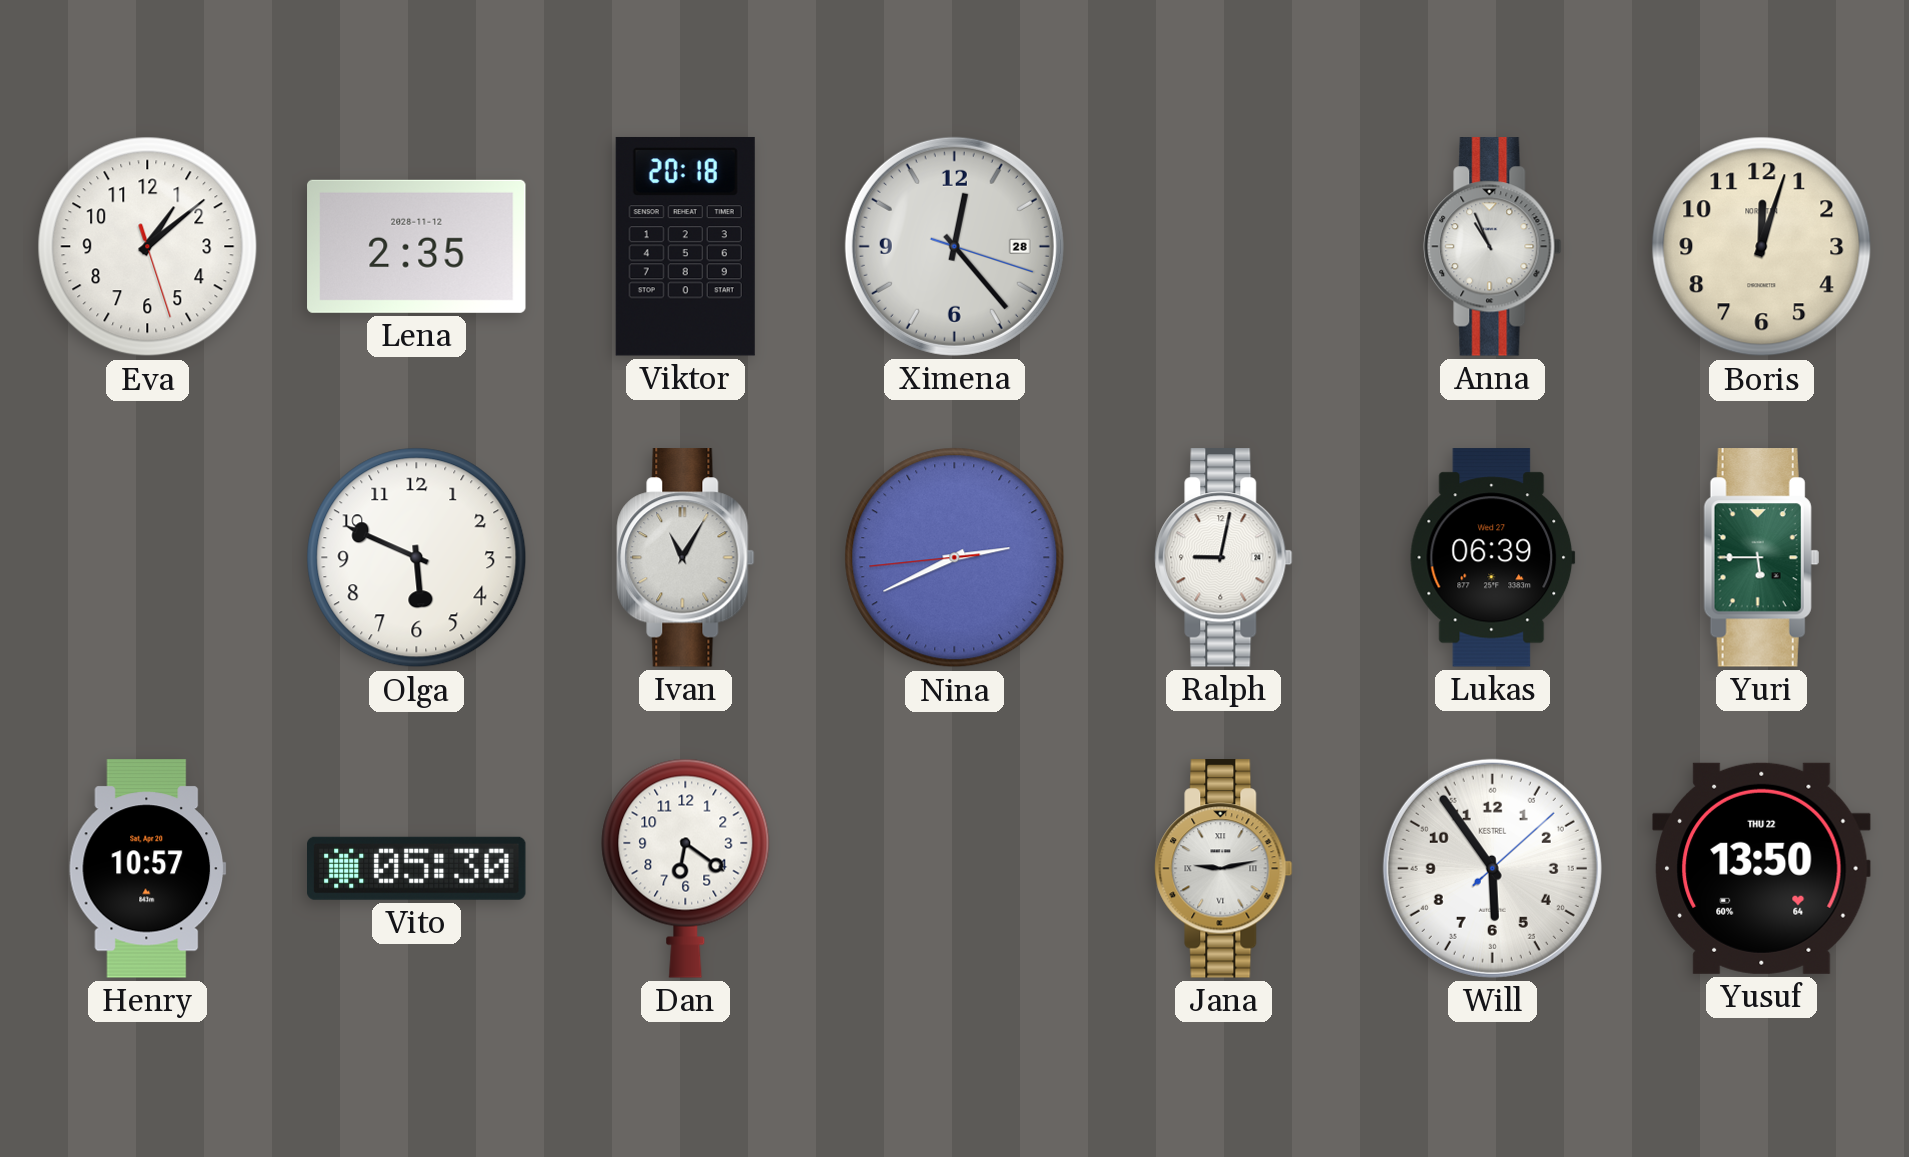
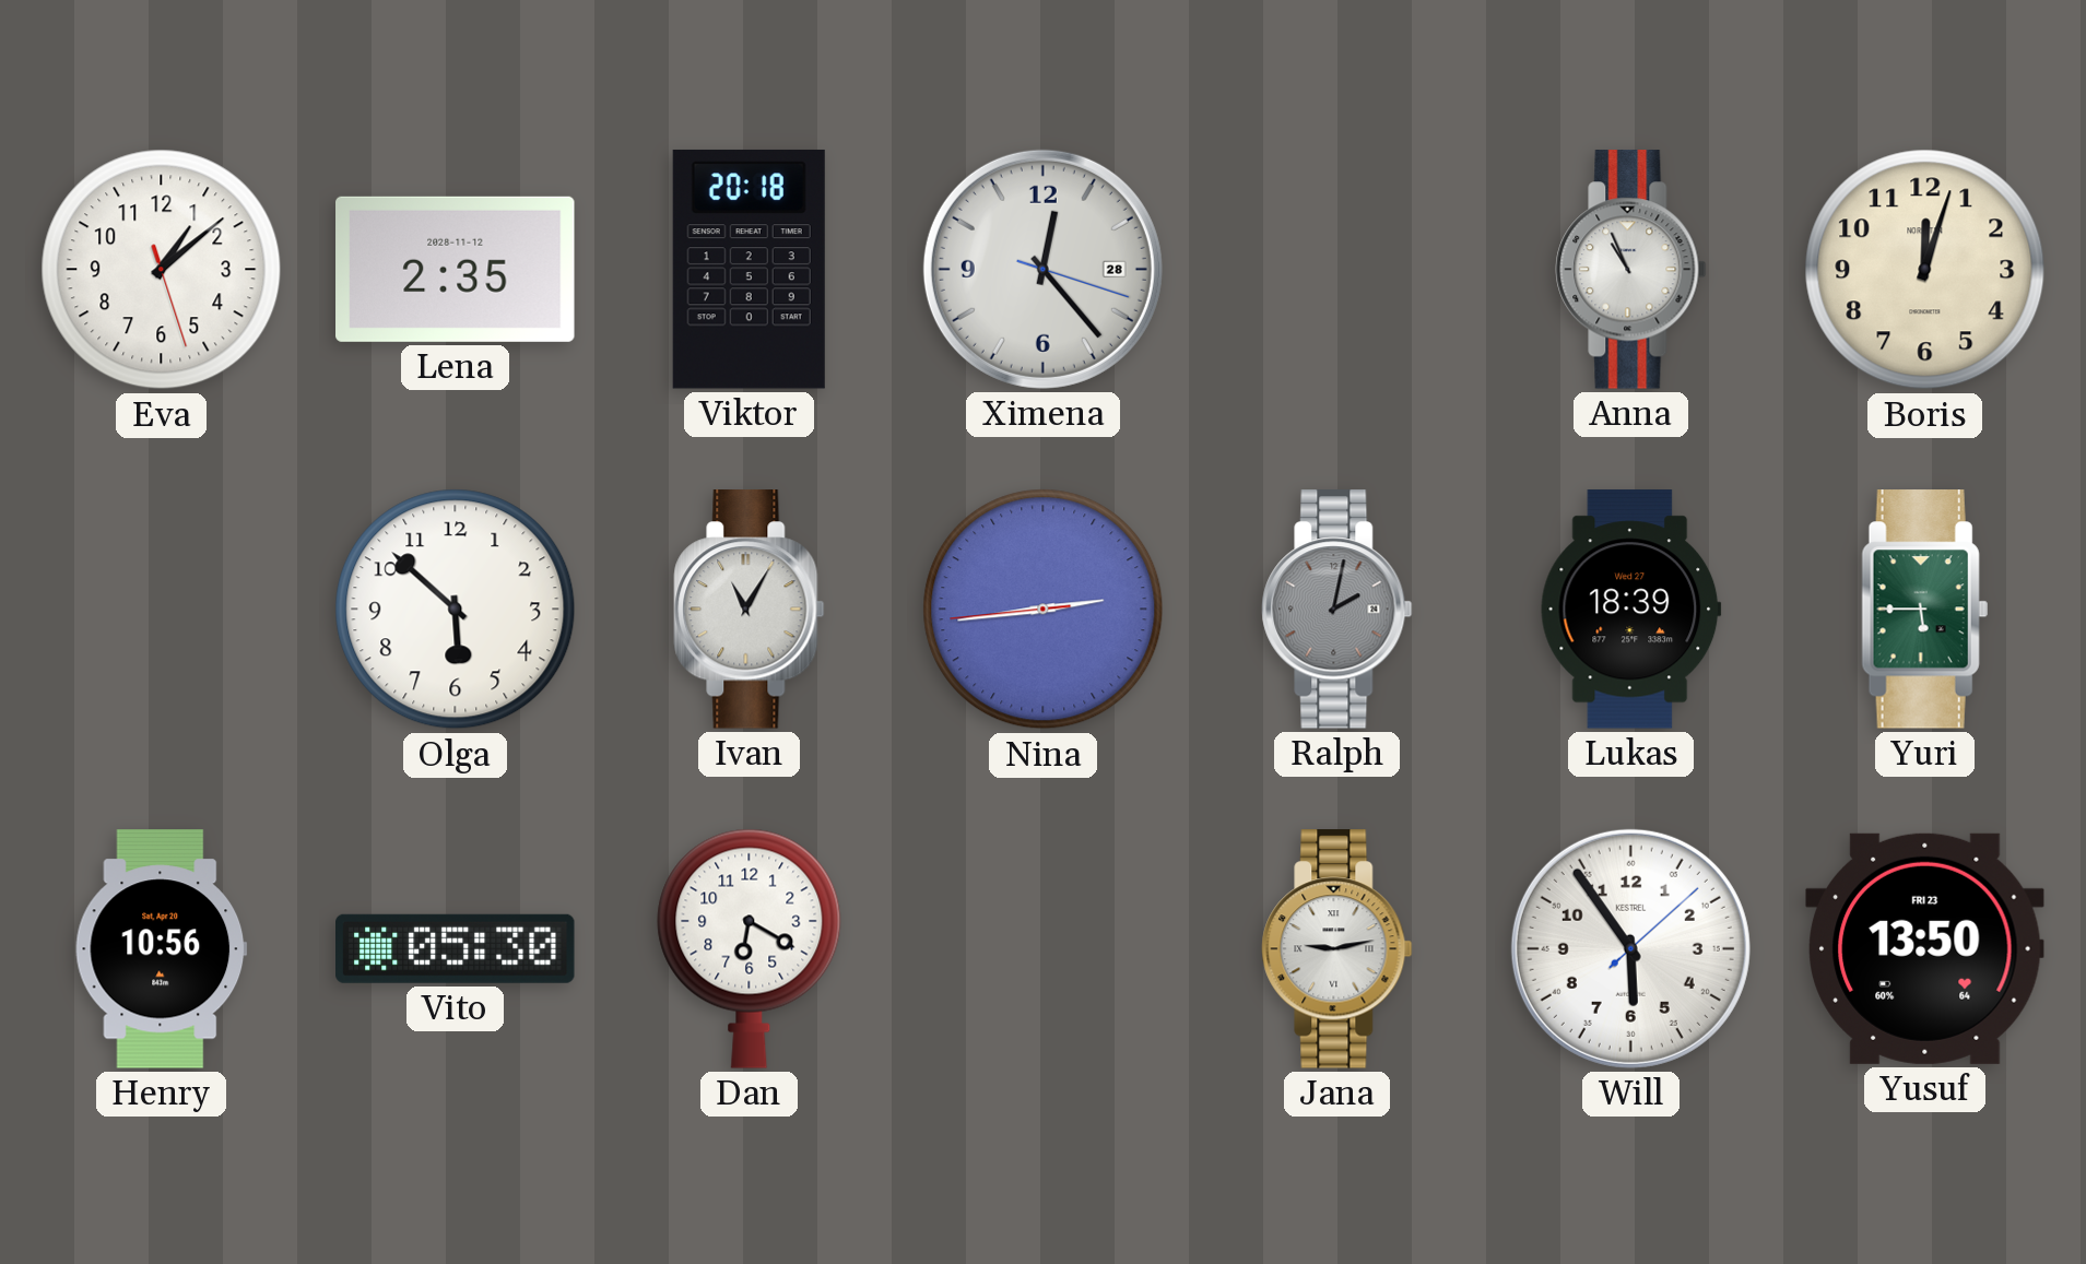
Olga: 5:49 -> 5:52
Nina: 2:40 -> 2:43
Ralph: 9:02 -> 2:02
Ralph dial: white -> grey
Lukas: 06:39 -> 18:39
Henry: 10:57 -> 10:56
Dan: 6:21 -> 6:20
Yusuf date: THU 22 -> FRI 23
